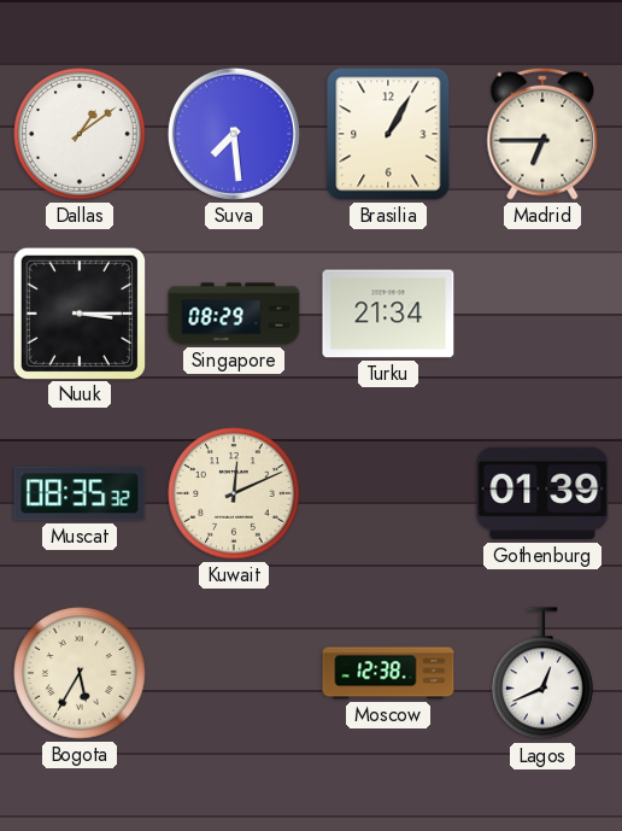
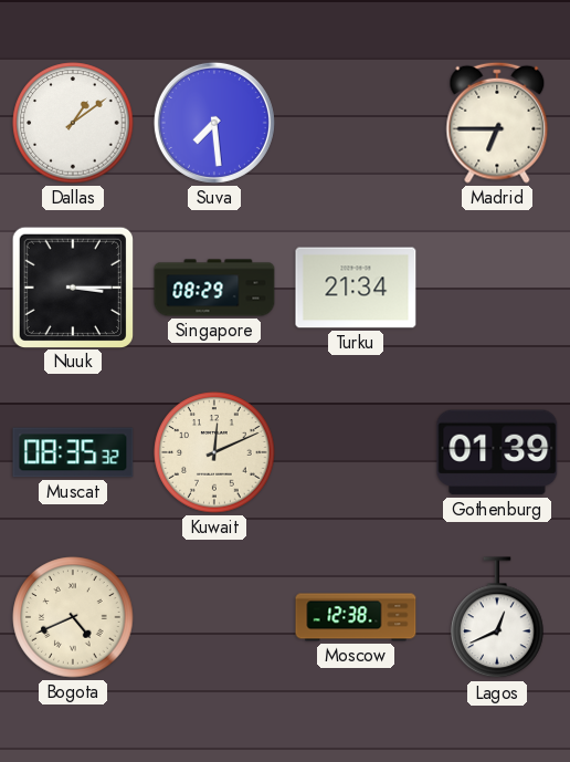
Brasilia: 1:05 -> none
Bogota: 5:35 -> 4:41
